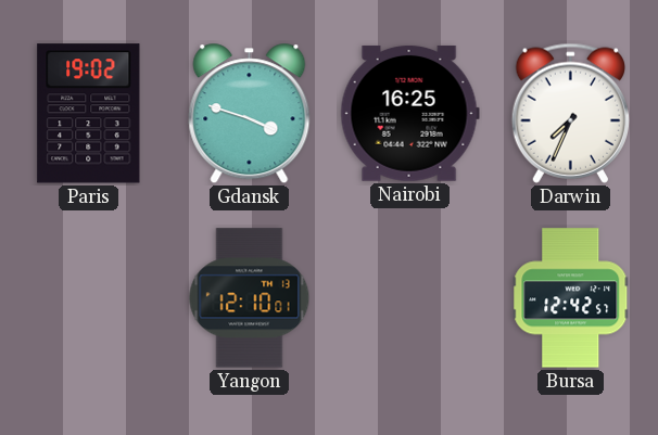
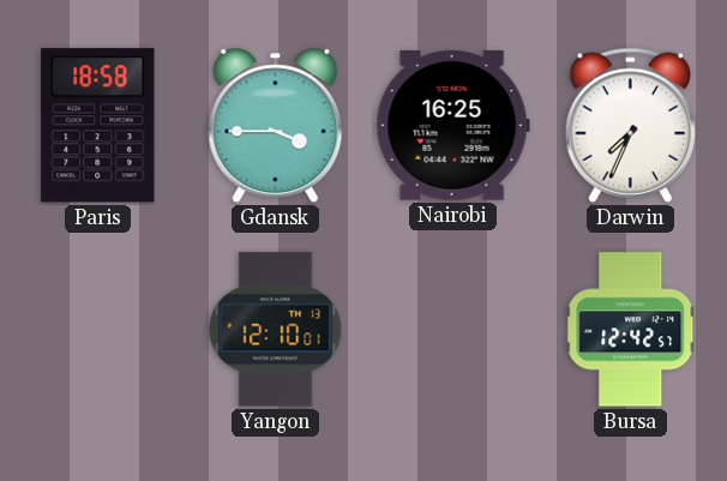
Paris: 19:02 -> 18:58
Gdansk: 3:48 -> 3:45
